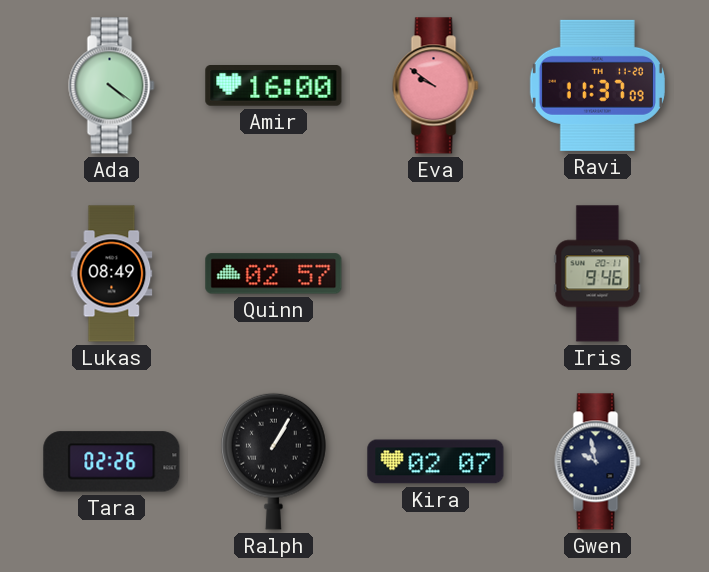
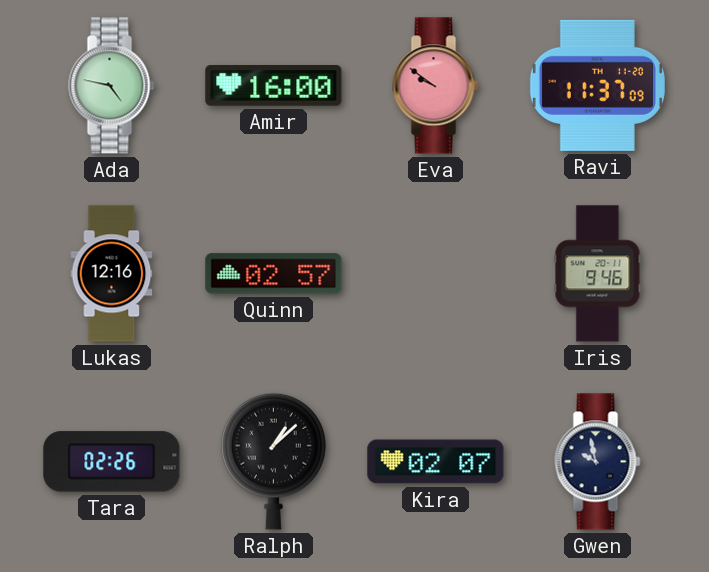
Ada: 4:21 -> 4:47
Lukas: 08:49 -> 12:16
Ralph: 1:05 -> 1:08
